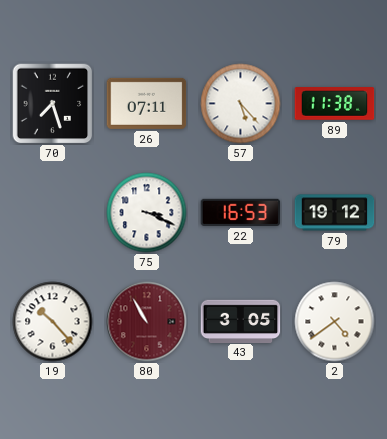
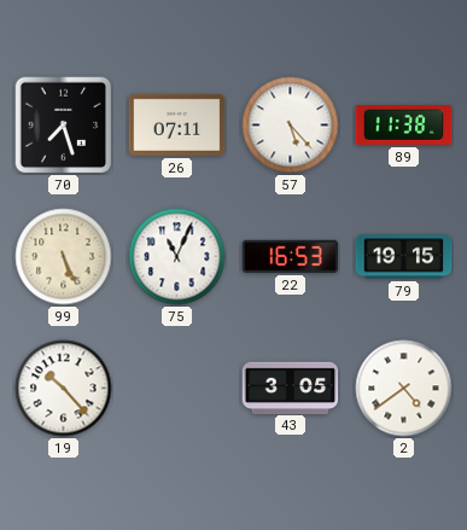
99: none -> 5:26
75: 3:19 -> 11:04
79: 19:12 -> 19:15
80: 10:55 -> none
